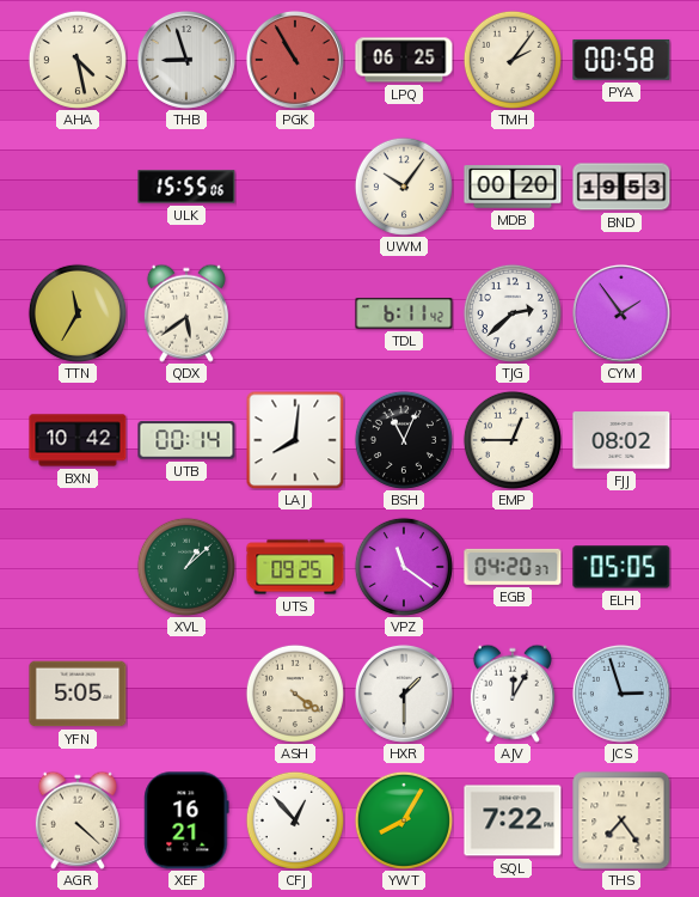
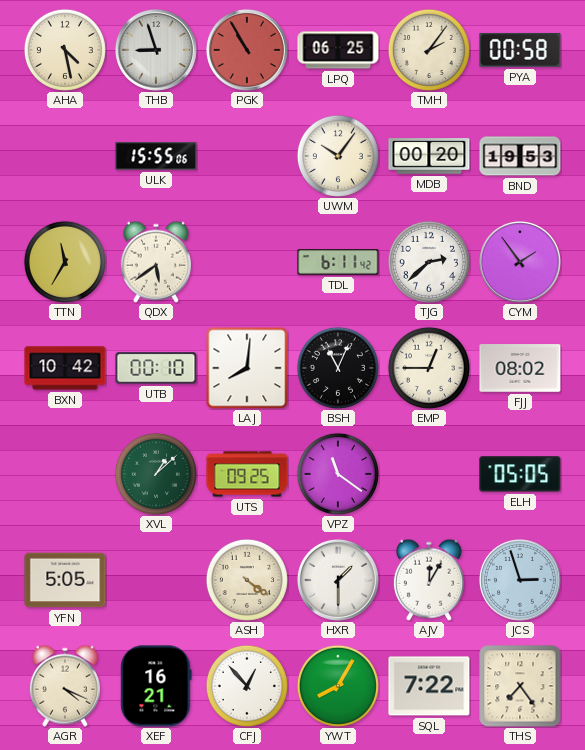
UTB: 00:14 -> 00:10
EGB: 04:20 -> none
AGR: 4:22 -> 4:19
